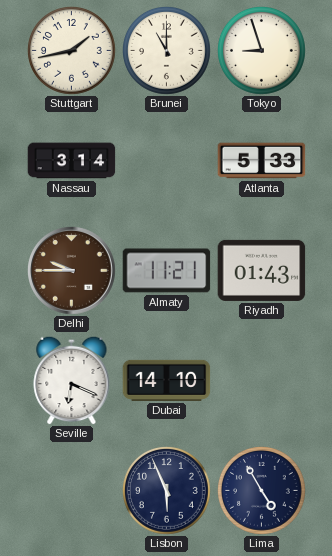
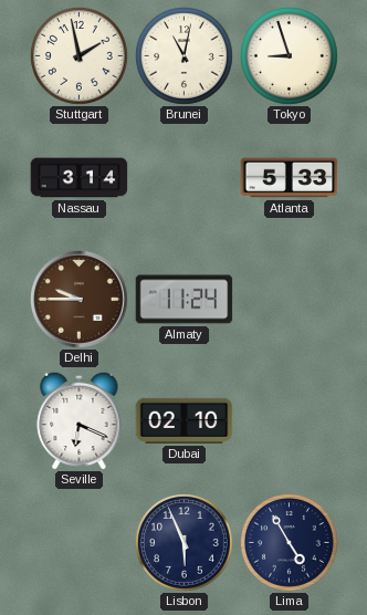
Stuttgart: 1:43 -> 1:58
Brunei: 11:00 -> 11:02
Almaty: 11:21 -> 11:24
Riyadh: 01:43 -> none
Dubai: 14:10 -> 02:10
